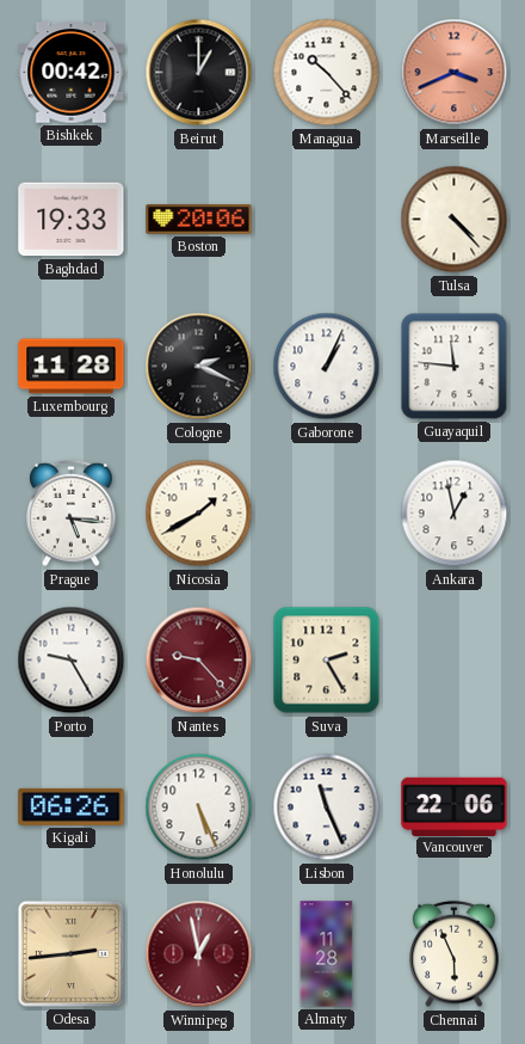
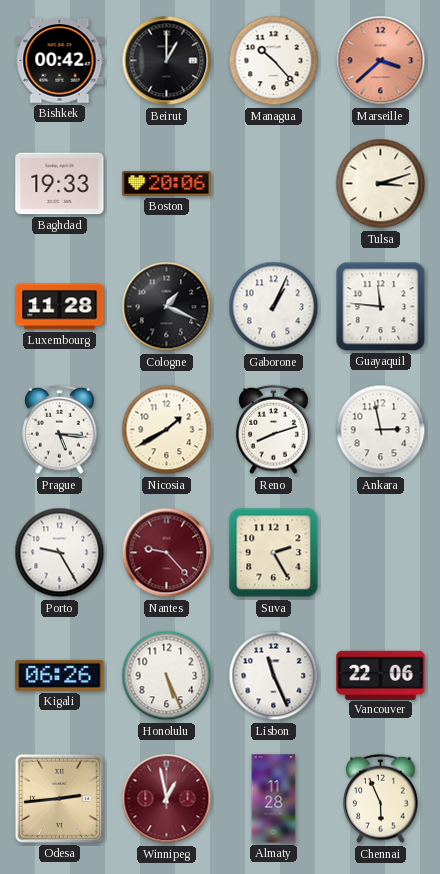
Marseille: 3:41 -> 3:38
Tulsa: 4:23 -> 3:12
Cologne: 2:19 -> 1:19
Reno: none -> 8:12
Ankara: 12:58 -> 2:58
